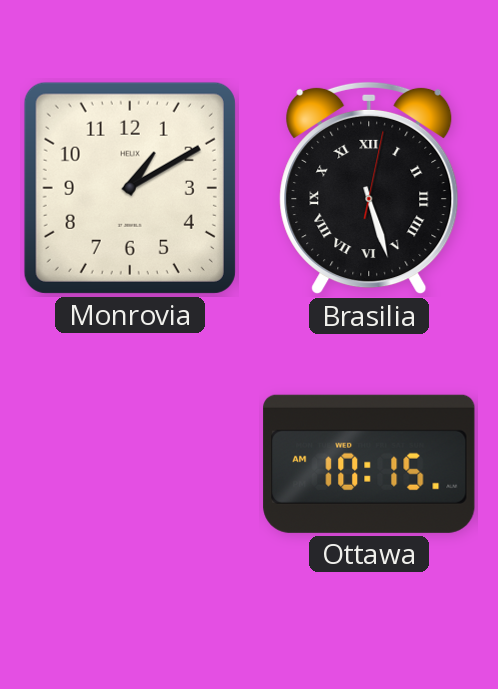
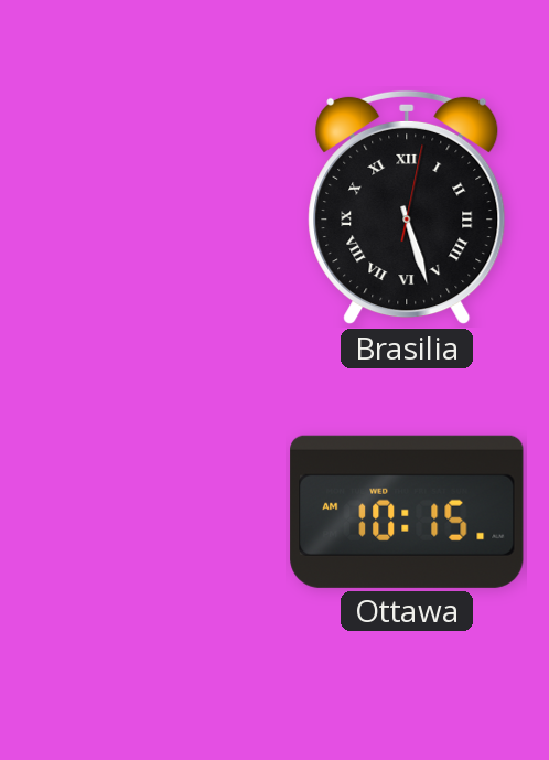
Monrovia: 1:10 -> none
